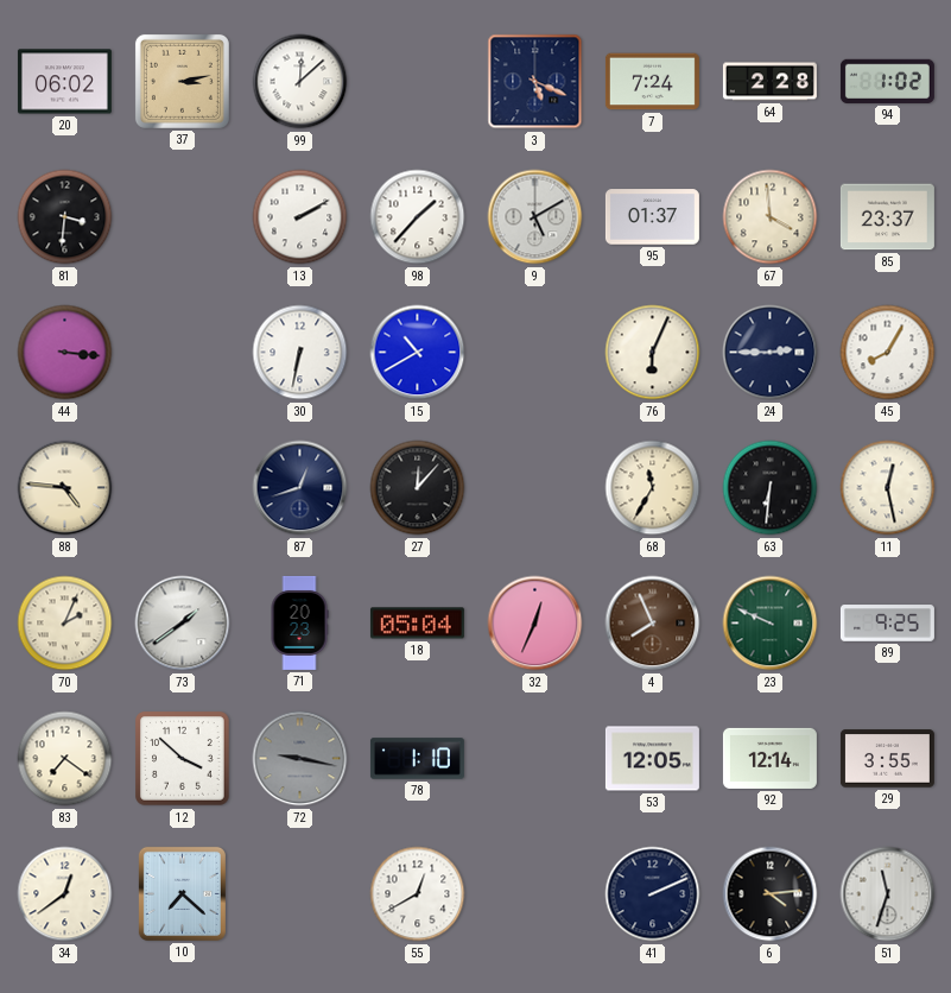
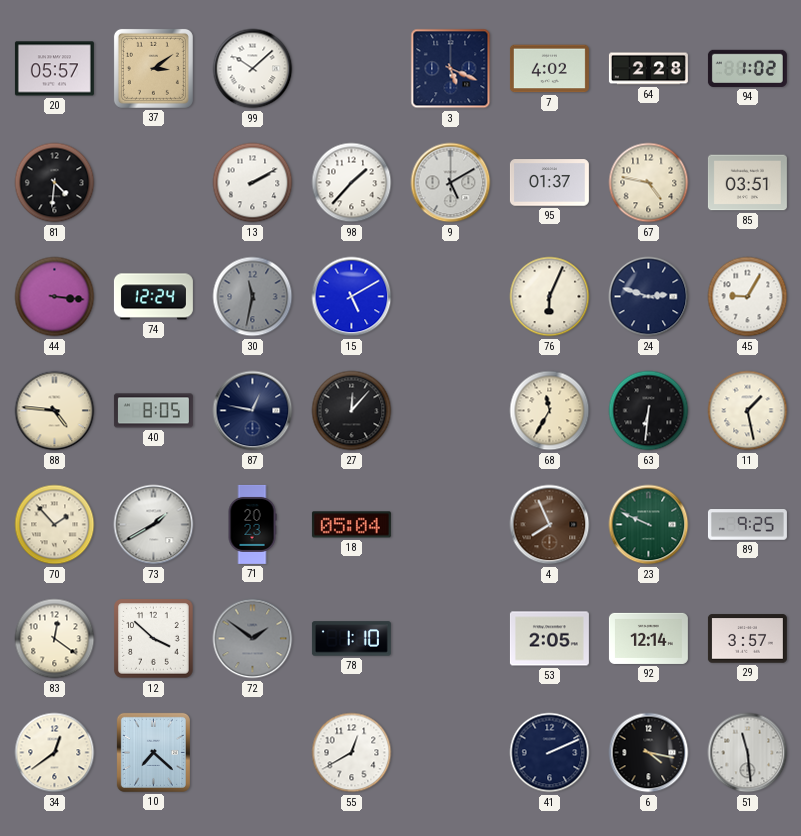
20: 06:02 -> 05:57
37: 3:13 -> 3:09
99: 12:08 -> 10:08
7: 7:24 -> 4:02
81: 3:31 -> 4:31
67: 3:59 -> 4:47
85: 23:37 -> 03:51
74: none -> 12:24
30: 6:32 -> 11:32
30 dial: white -> grey
15: 10:40 -> 5:10
24: 2:45 -> 2:48
45: 8:05 -> 9:05
40: none -> 8:05
87: 12:42 -> 12:47
11: 12:28 -> 1:28
70: 2:04 -> 1:53
73: 1:39 -> 1:40
32: 12:34 -> none
83: 7:21 -> 12:21
72: 9:17 -> 1:51
53: 12:05 -> 2:05
29: 3:55 -> 3:57
6: 4:14 -> 4:17
51: 11:33 -> 11:29
